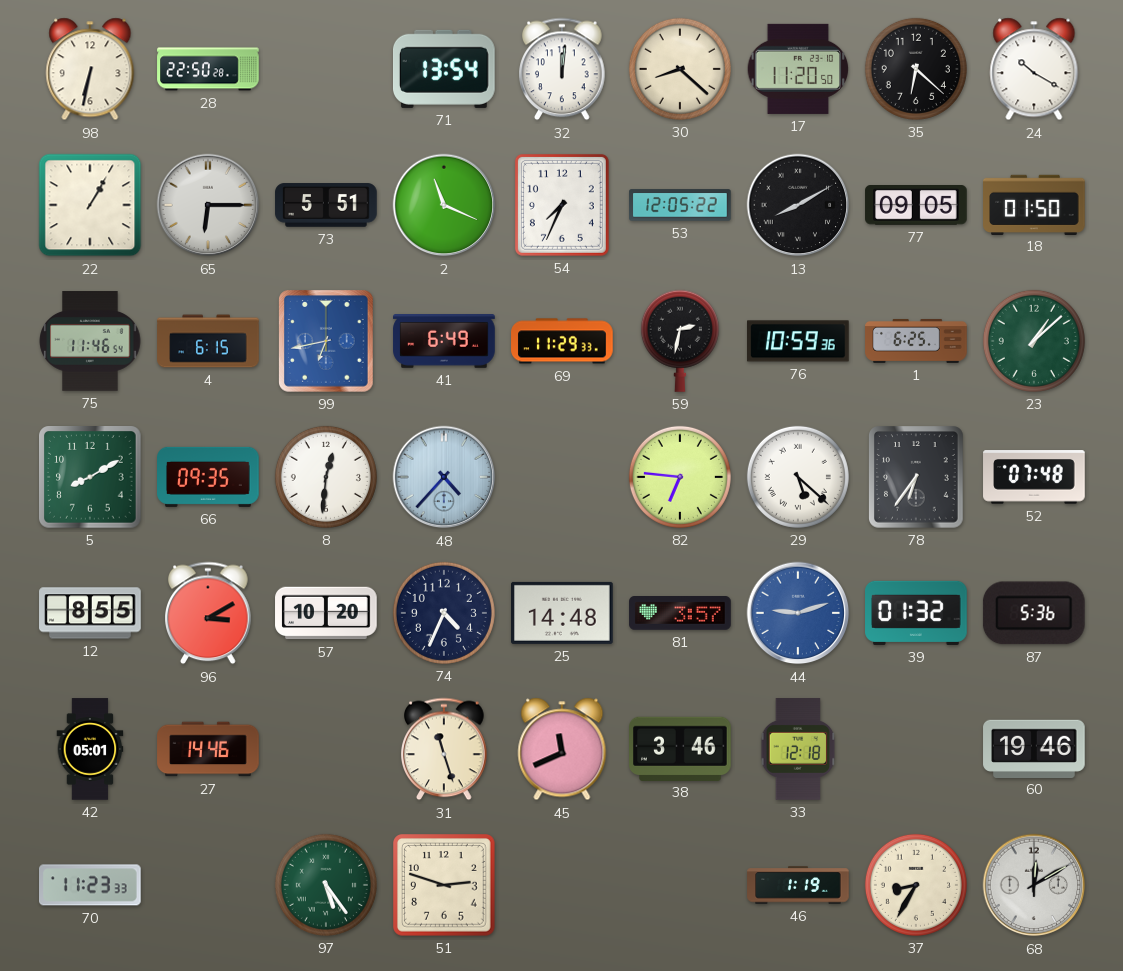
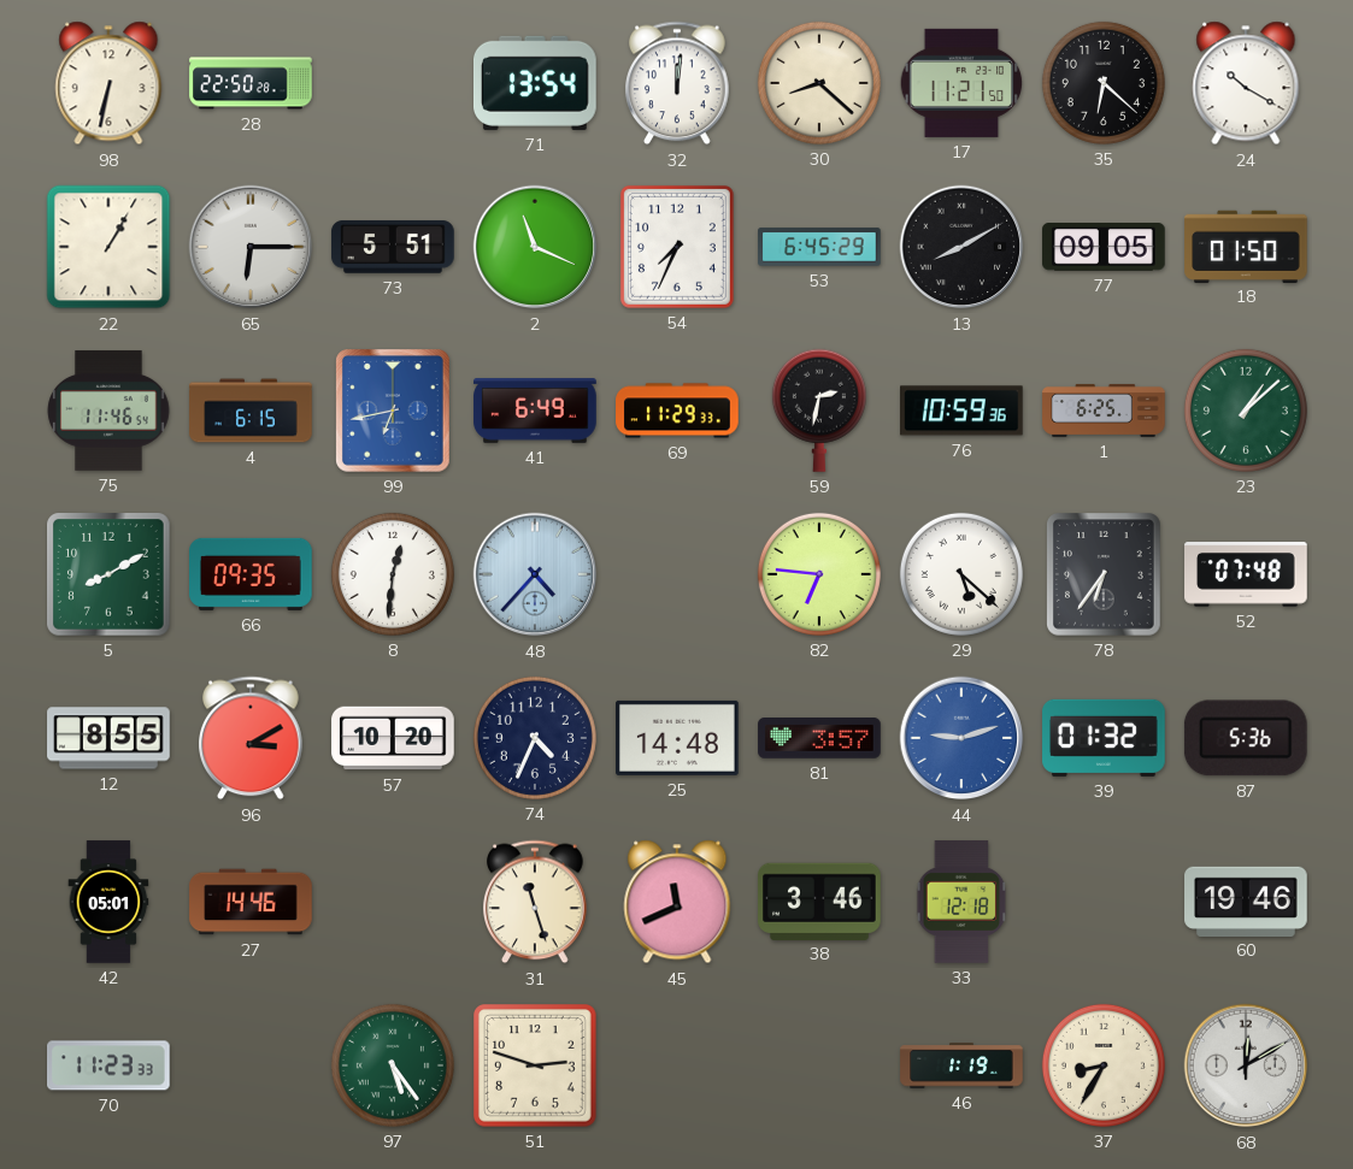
17: 11:20 -> 11:21
53: 12:05 -> 6:45
